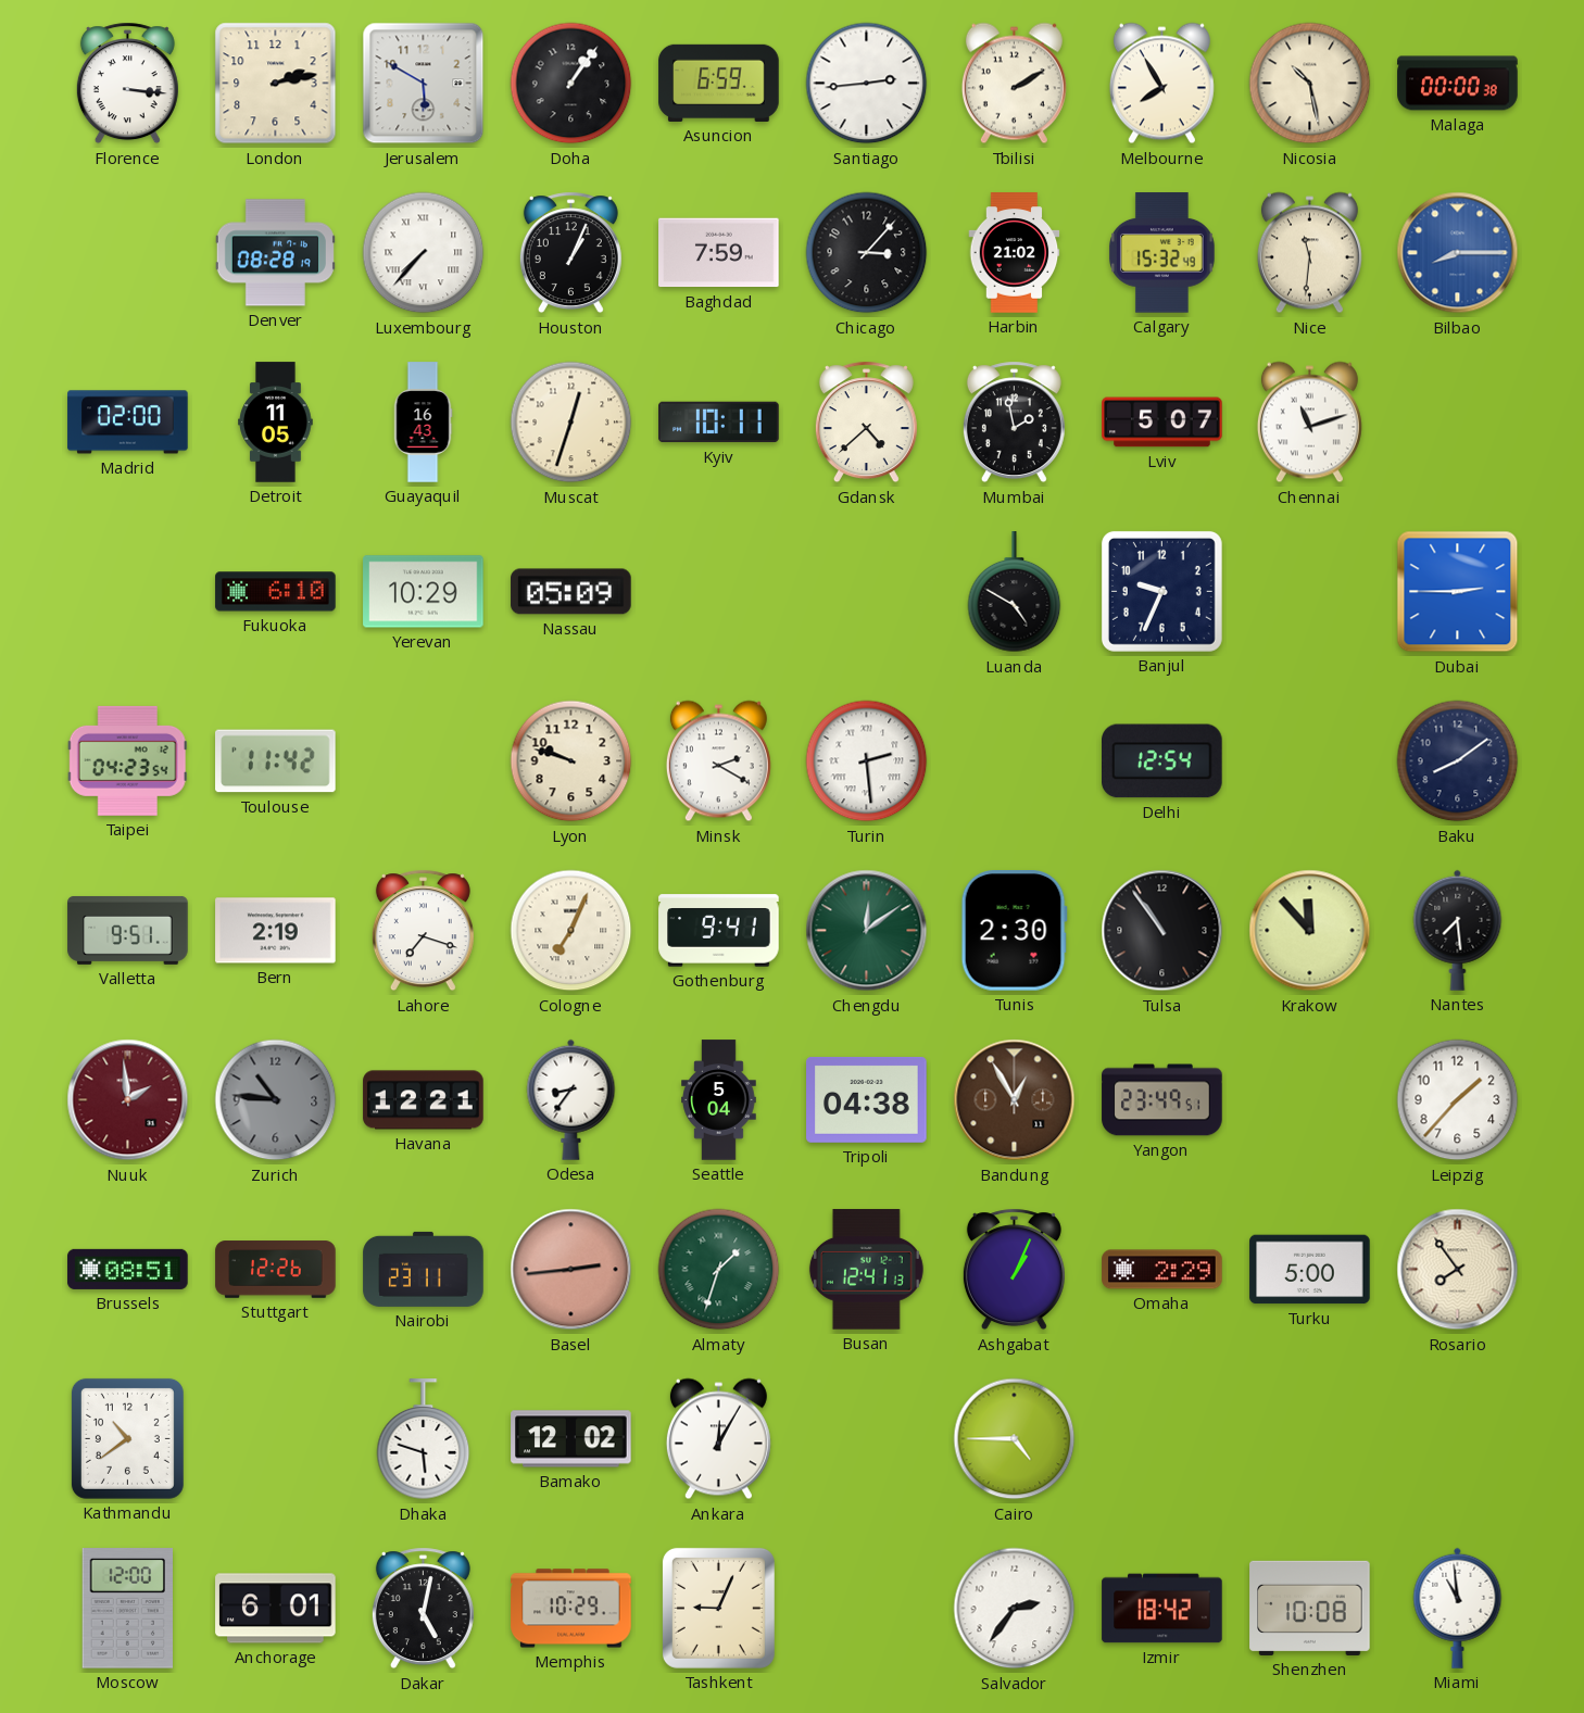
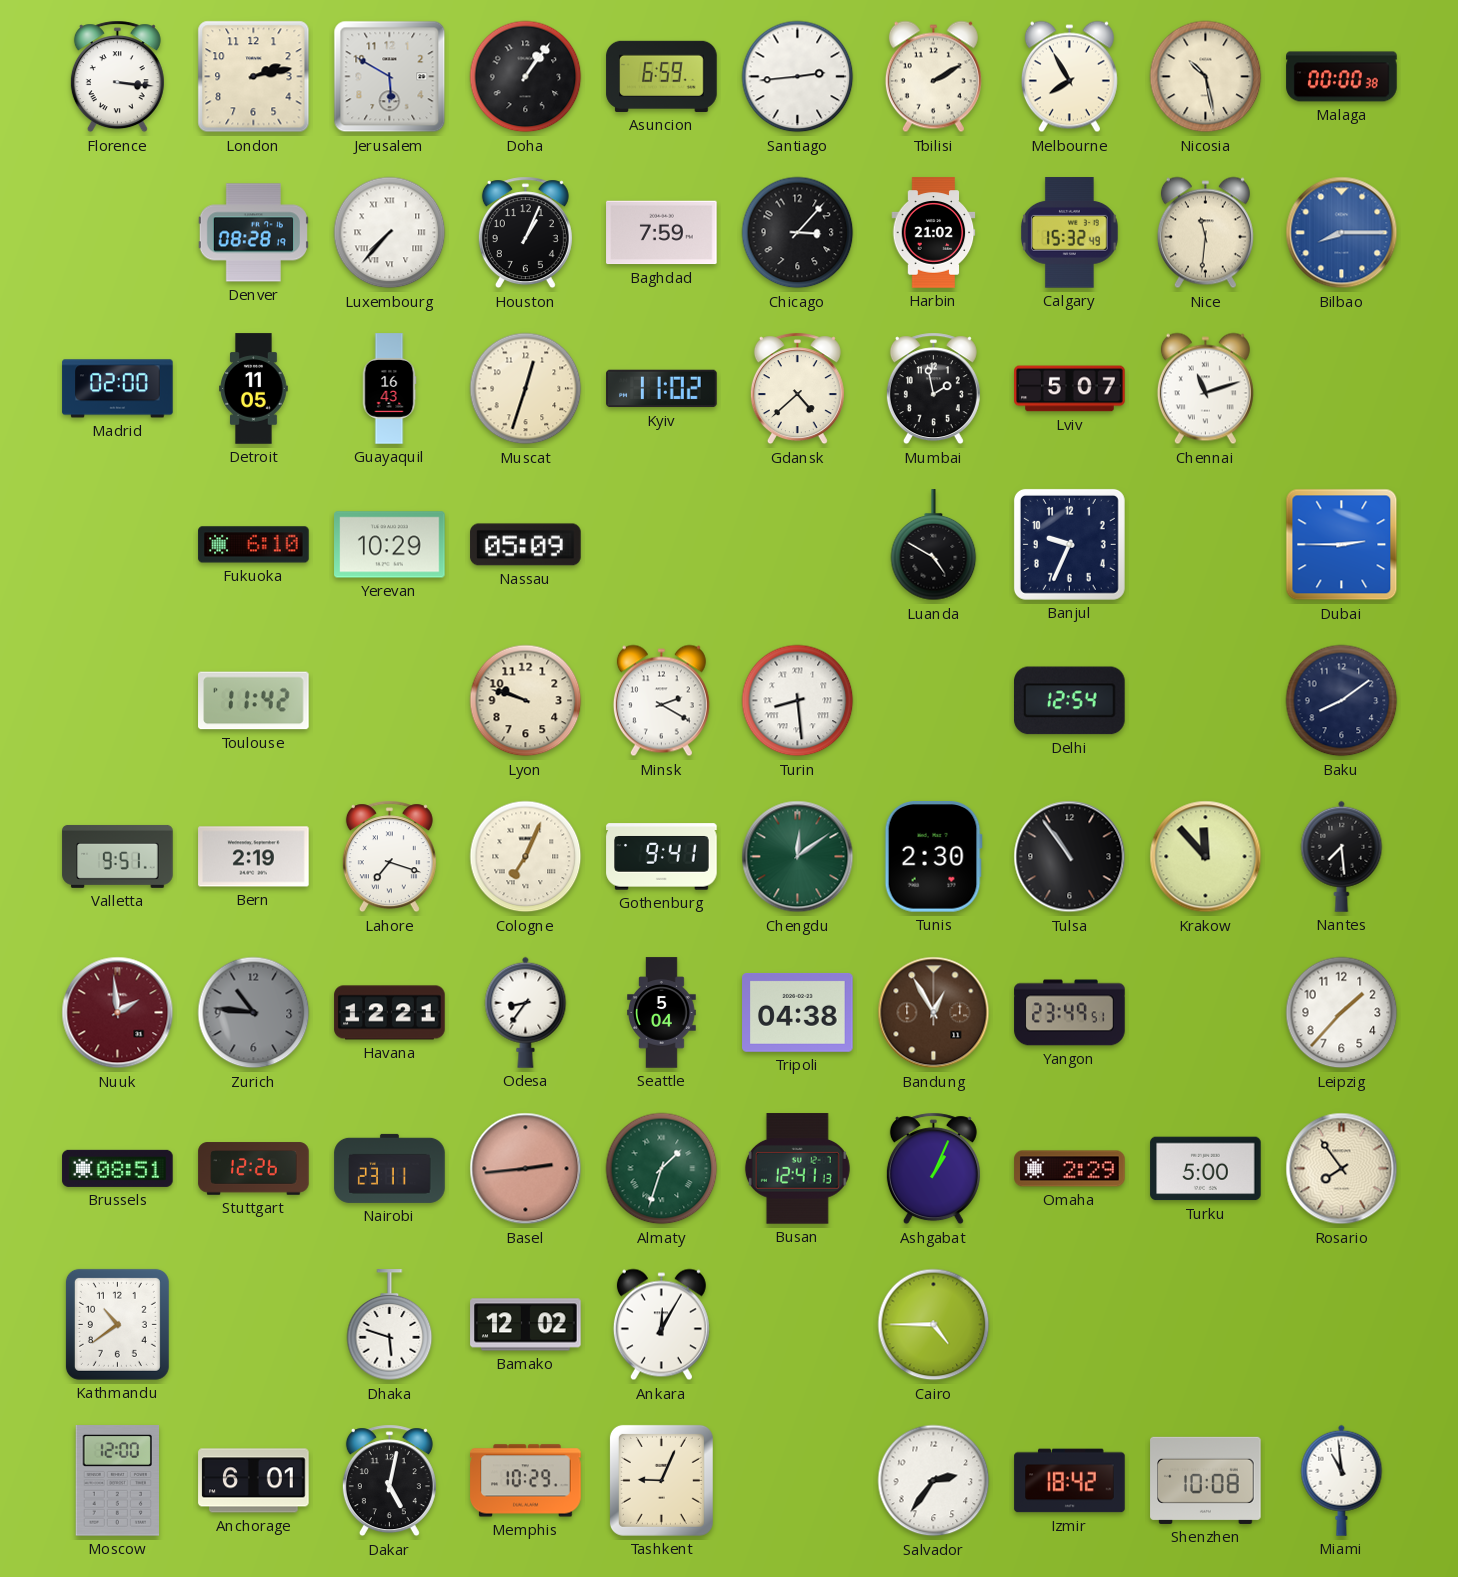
Kyiv: 10:11 -> 11:02
Taipei: 04:23 -> none
Turin: 2:29 -> 8:29
